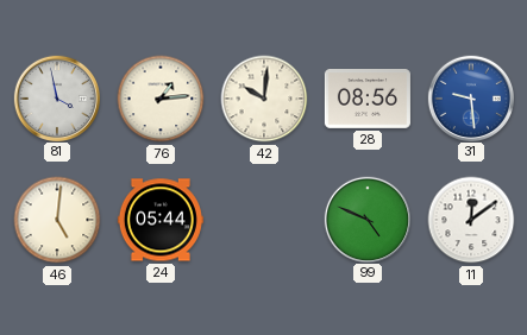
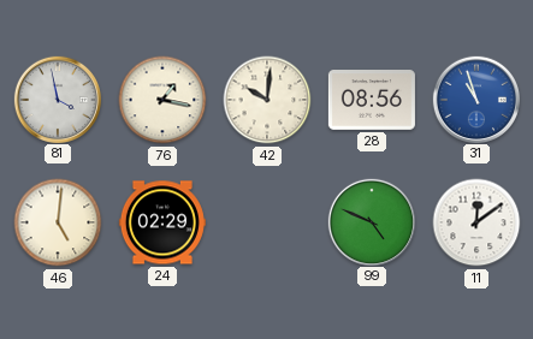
76: 1:14 -> 1:17
31: 9:29 -> 10:57
24: 05:44 -> 02:29
